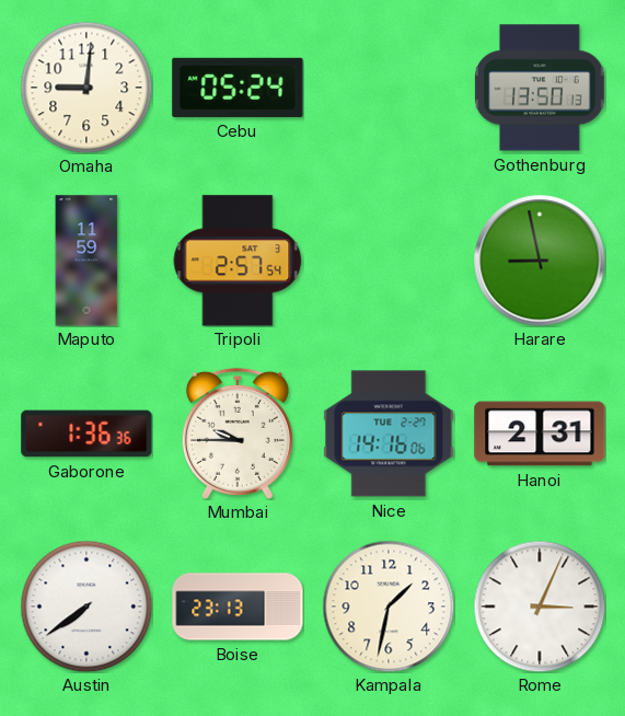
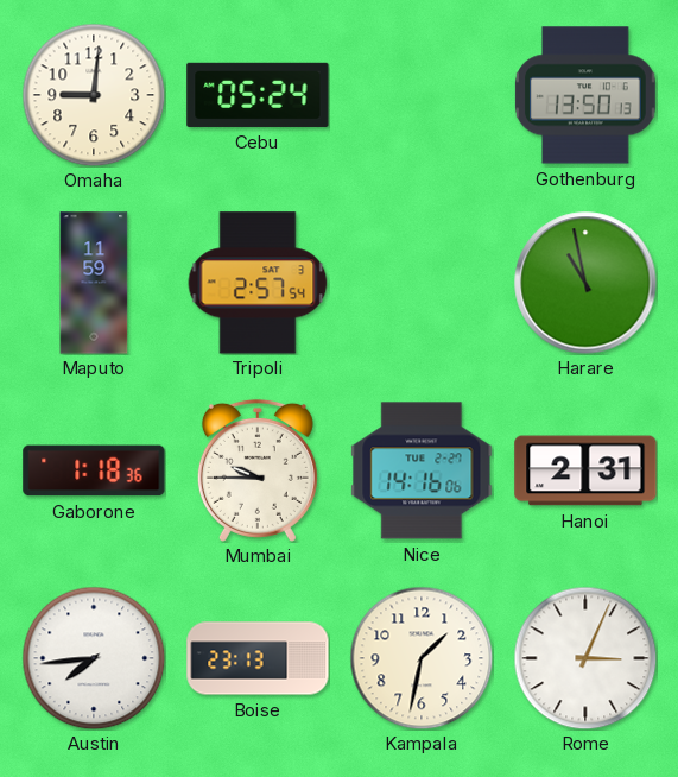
Harare: 8:58 -> 10:58
Gaborone: 1:36 -> 1:18
Austin: 7:39 -> 7:44
